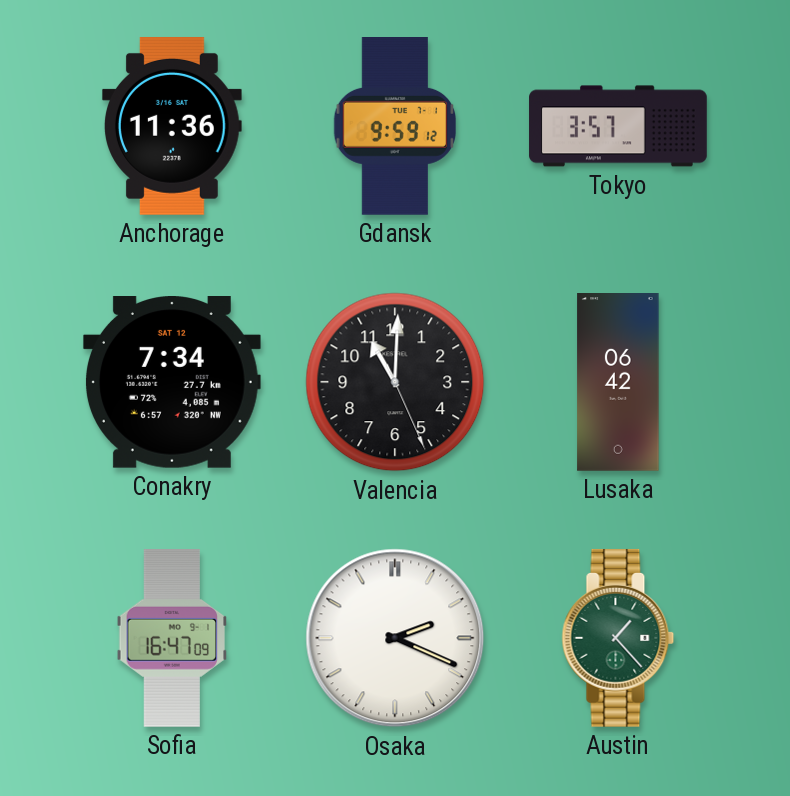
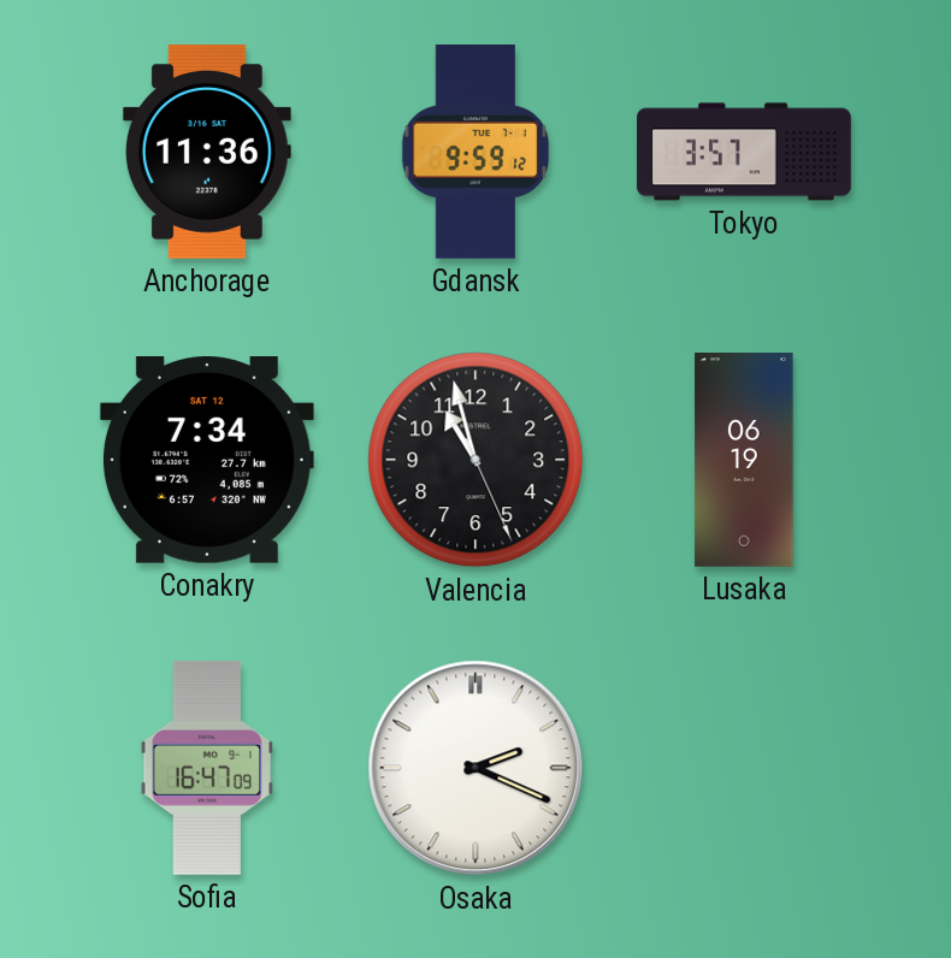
Valencia: 11:00 -> 10:57
Lusaka: 06:42 -> 06:19
Austin: 1:23 -> none
